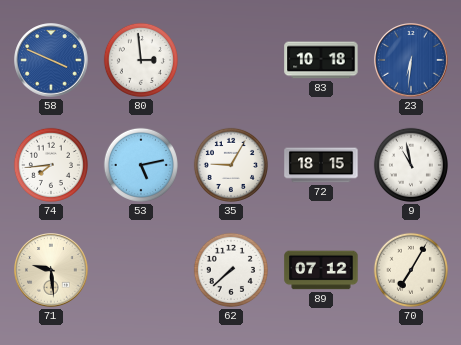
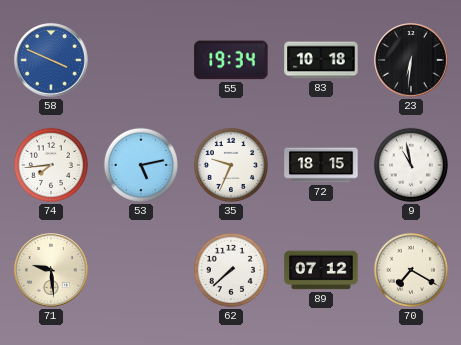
80: 2:59 -> none
55: none -> 19:34
23 dial: blue -> black
35: 9:05 -> 9:34
70: 7:05 -> 7:20
